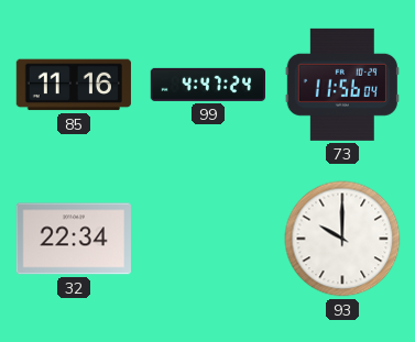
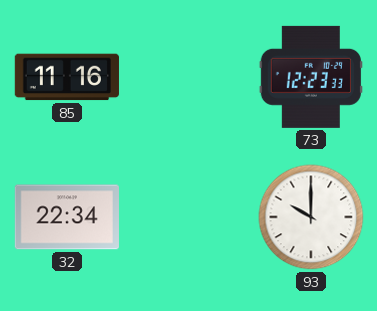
99: 4:47 -> none
73: 11:56 -> 12:23
